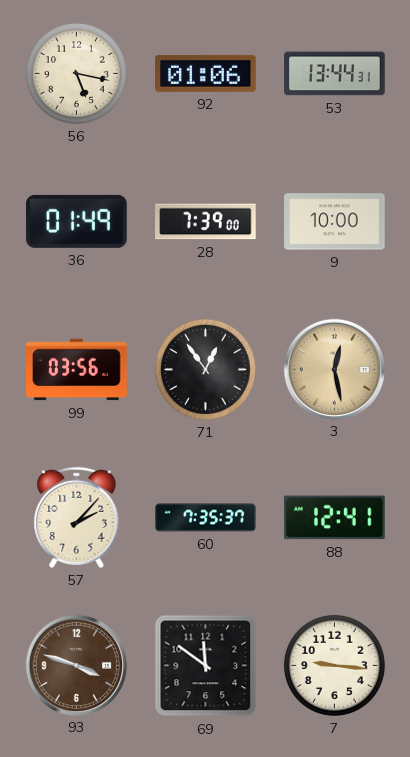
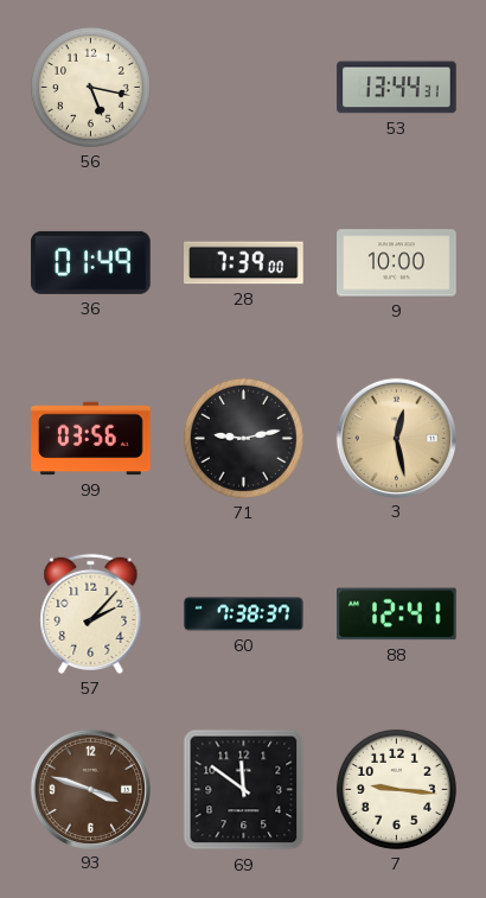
92: 01:06 -> none
71: 12:54 -> 9:13
60: 7:35 -> 7:38
